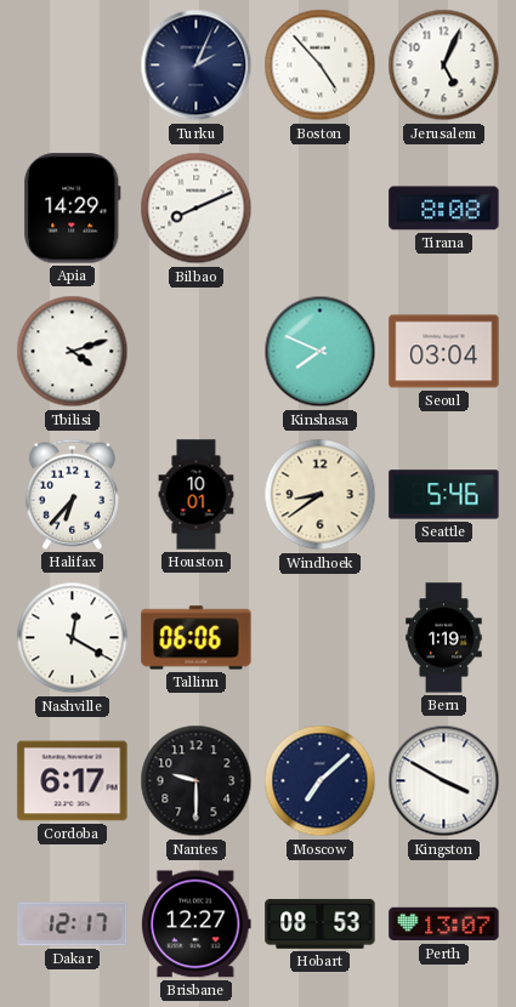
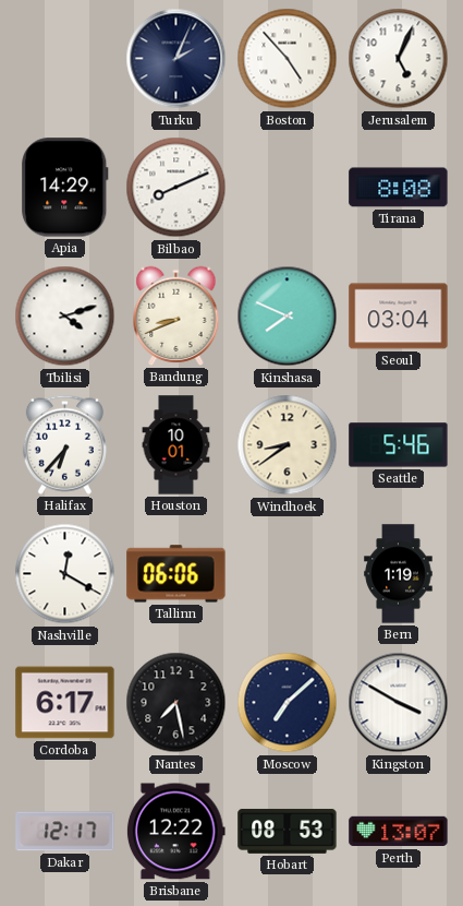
Bandung: none -> 8:41
Nantes: 9:30 -> 7:28
Brisbane: 12:27 -> 12:22
